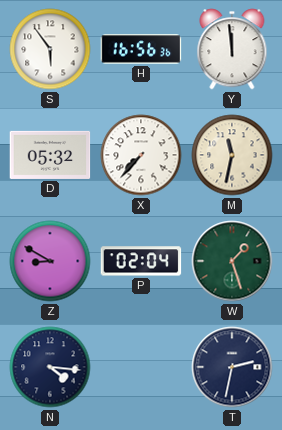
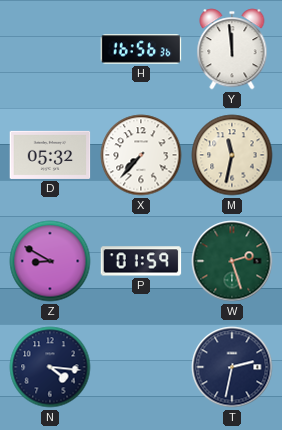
S: 5:54 -> none
P: 02:04 -> 01:59
W: 1:27 -> 2:27
